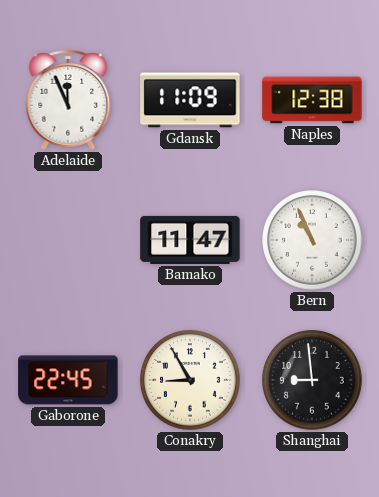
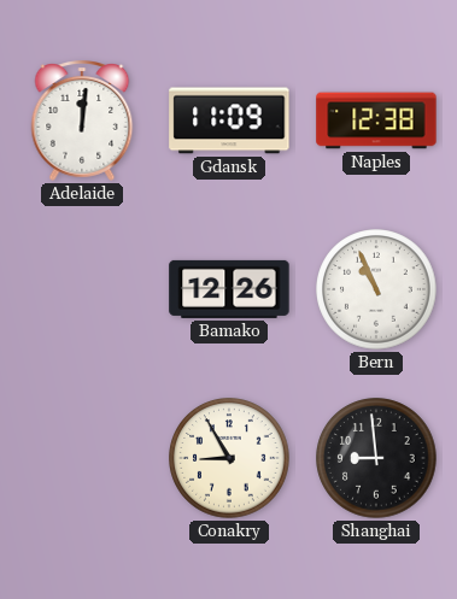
Adelaide: 11:56 -> 12:01
Bamako: 11:47 -> 12:26
Gaborone: 22:45 -> none
